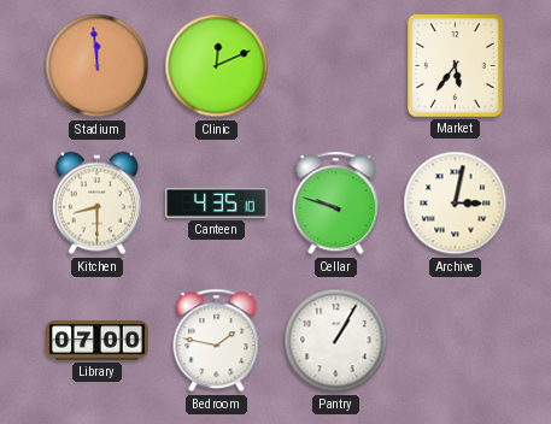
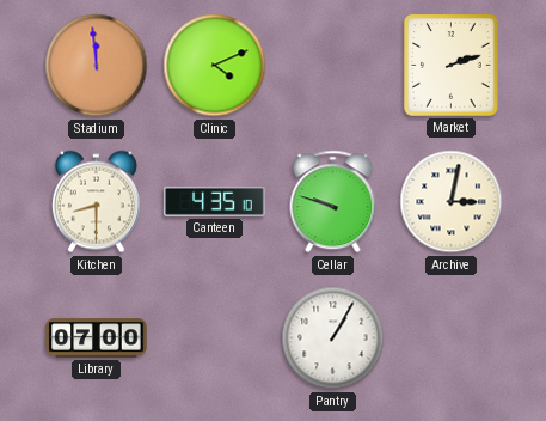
Clinic: 12:11 -> 4:11
Market: 5:36 -> 2:12
Bedroom: 1:47 -> none
